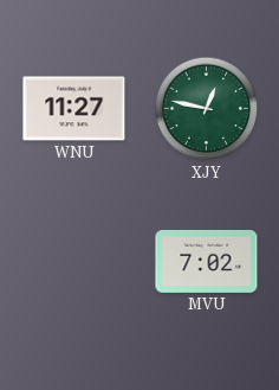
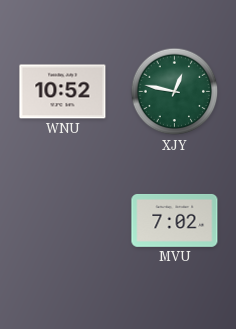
WNU: 11:27 -> 10:52
